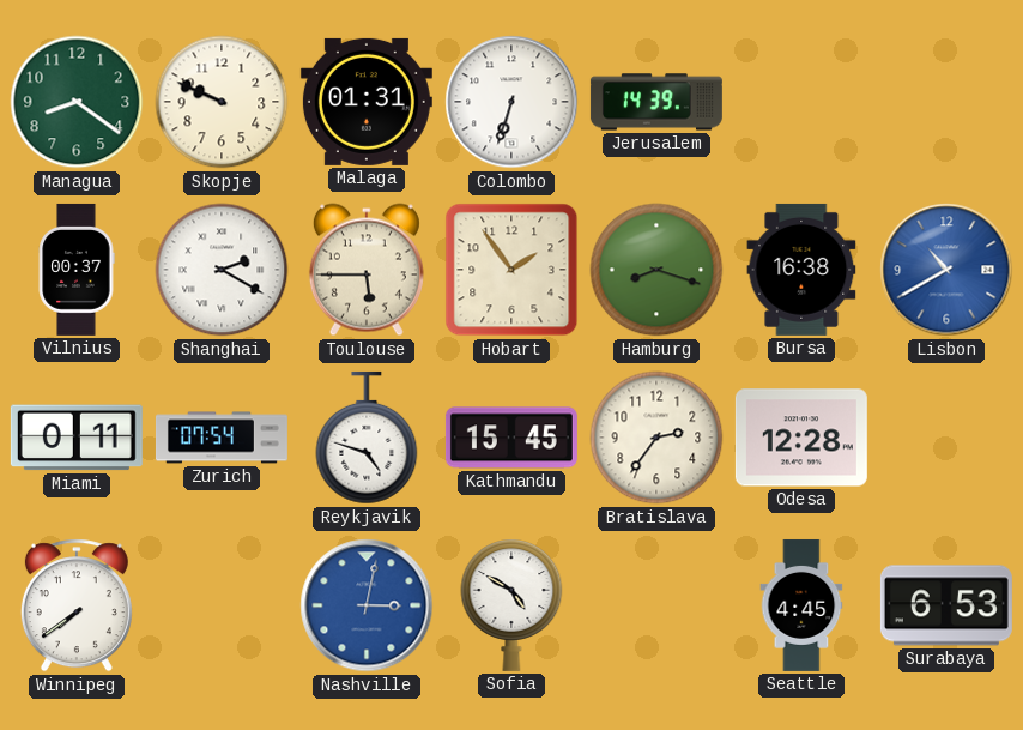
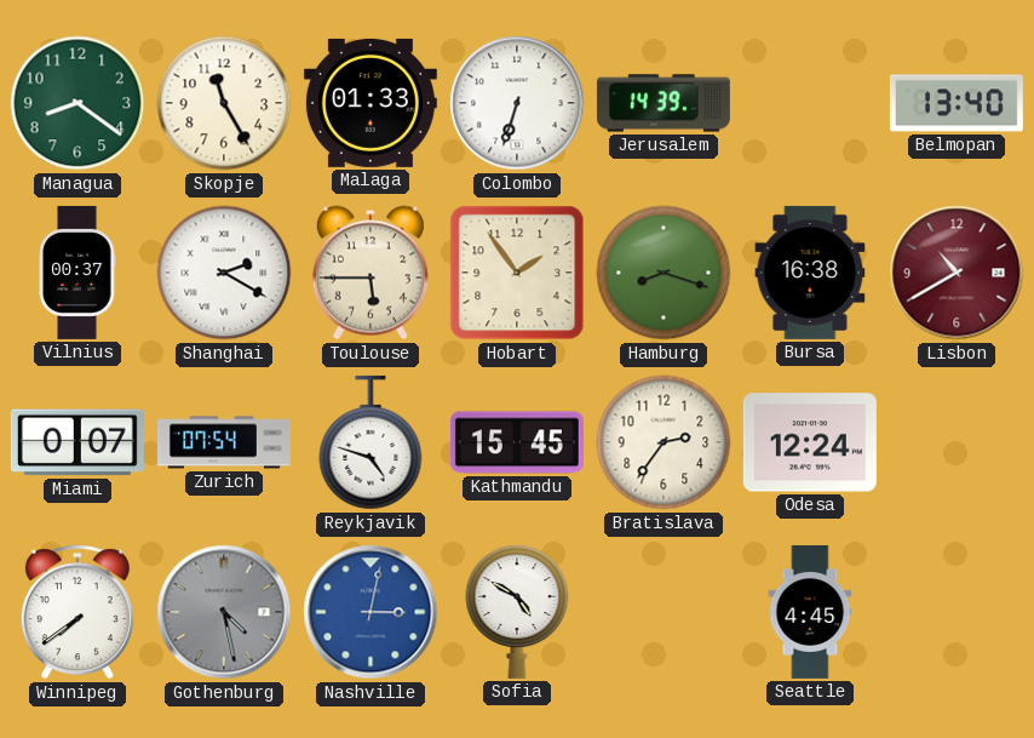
Skopje: 9:49 -> 11:25
Malaga: 01:31 -> 01:33
Belmopan: none -> 13:40
Lisbon dial: blue -> burgundy
Miami: 0:11 -> 0:07
Odesa: 12:28 -> 12:24
Gothenburg: none -> 4:28
Surabaya: 6:53 -> none
